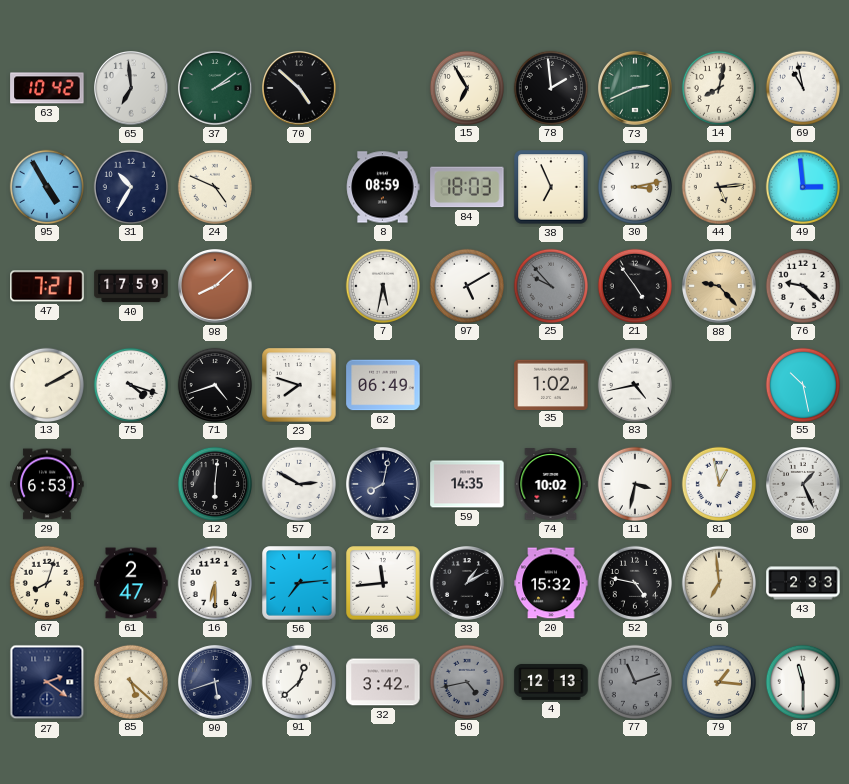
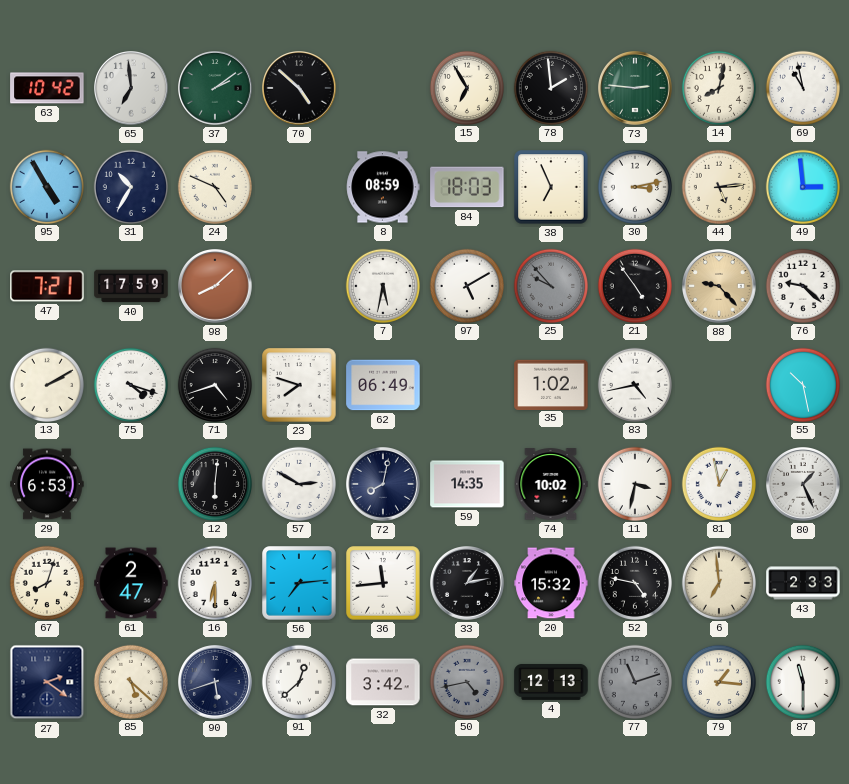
73: 2:41 -> 2:46
33: 1:10 -> 1:13
